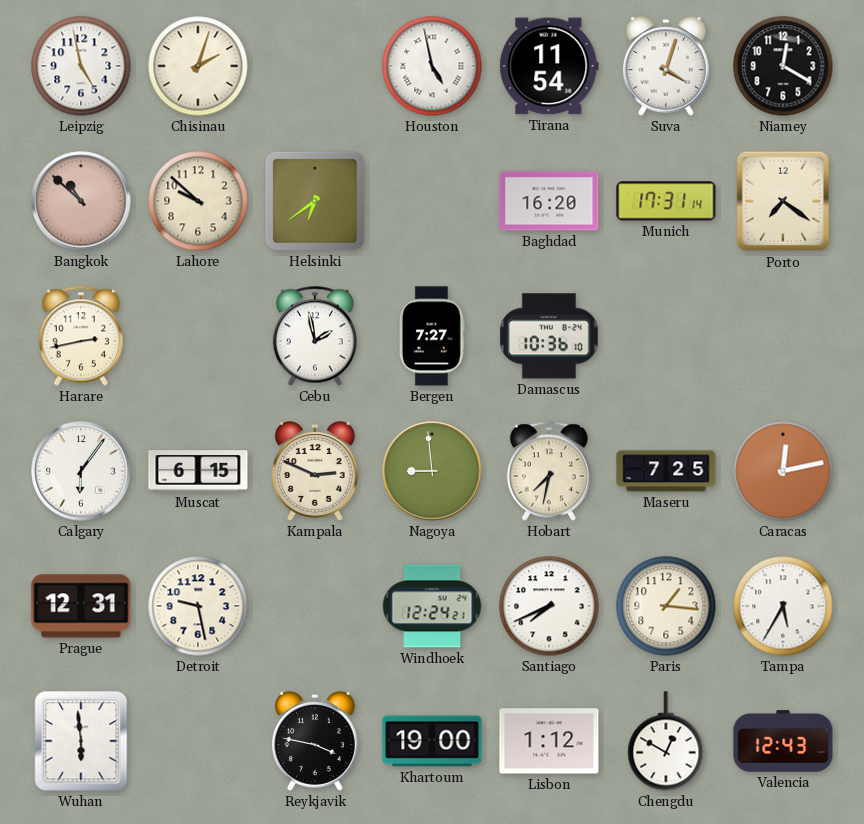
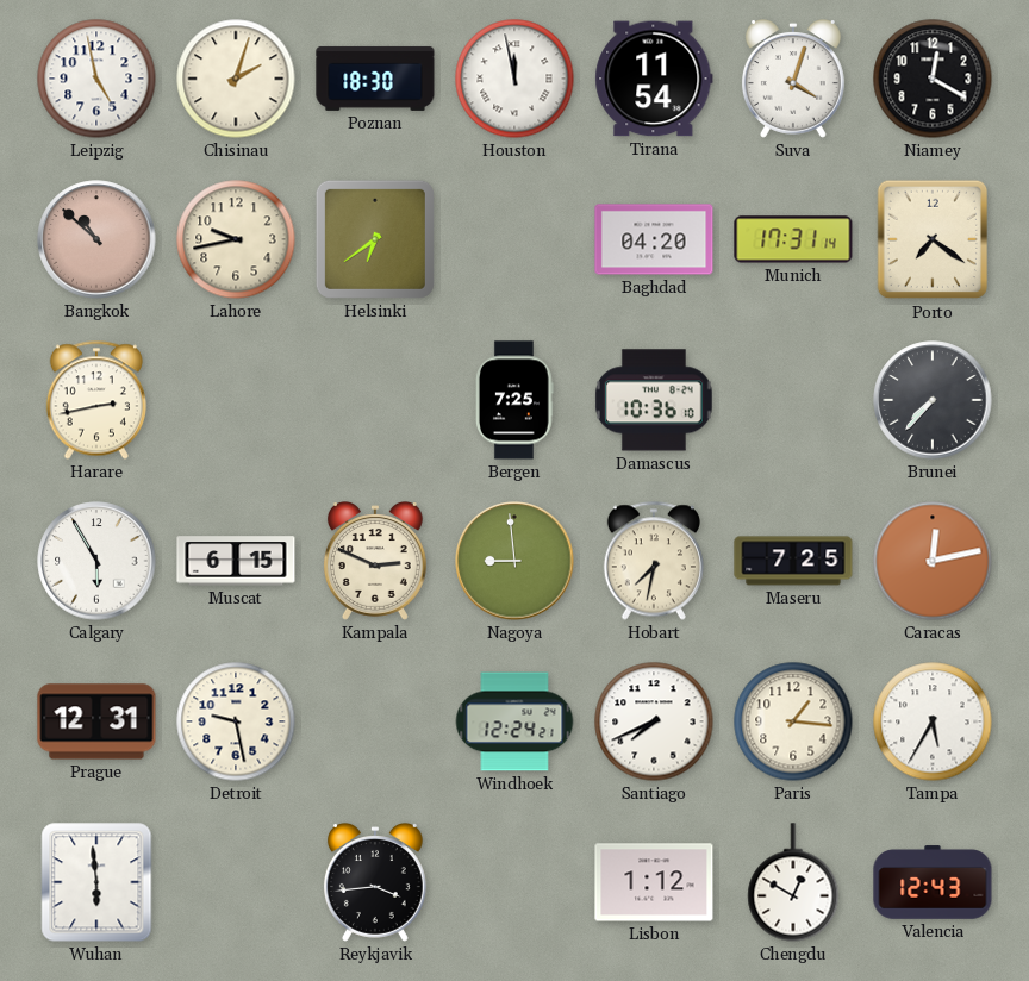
Poznan: none -> 18:30
Houston: 4:58 -> 11:58
Lahore: 9:52 -> 9:43
Baghdad: 16:20 -> 04:20
Cebu: 1:58 -> none
Bergen: 7:27 -> 7:25
Brunei: none -> 7:37
Calgary: 6:06 -> 5:55
Reykjavik: 3:47 -> 3:44
Khartoum: 19:00 -> none
